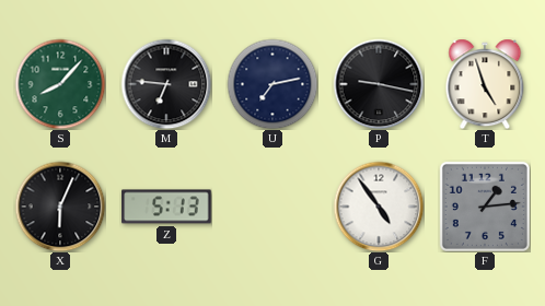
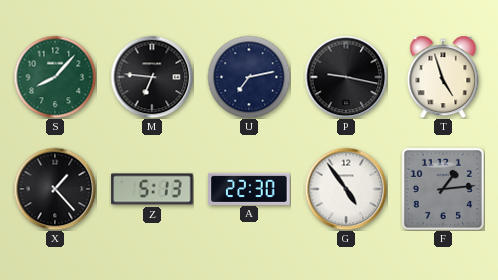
X: 6:04 -> 1:23
A: none -> 22:30
